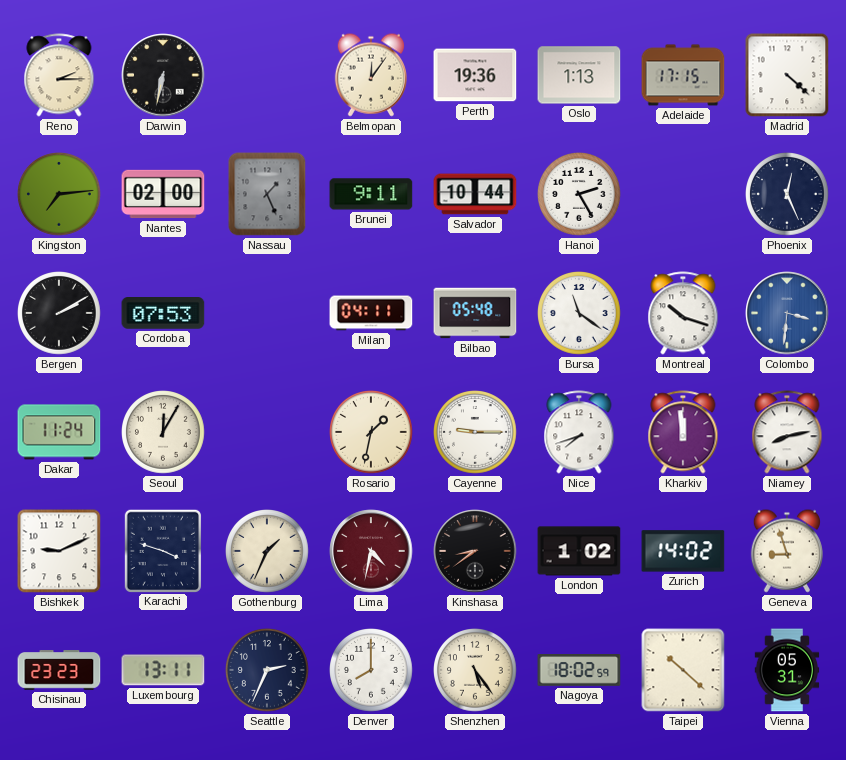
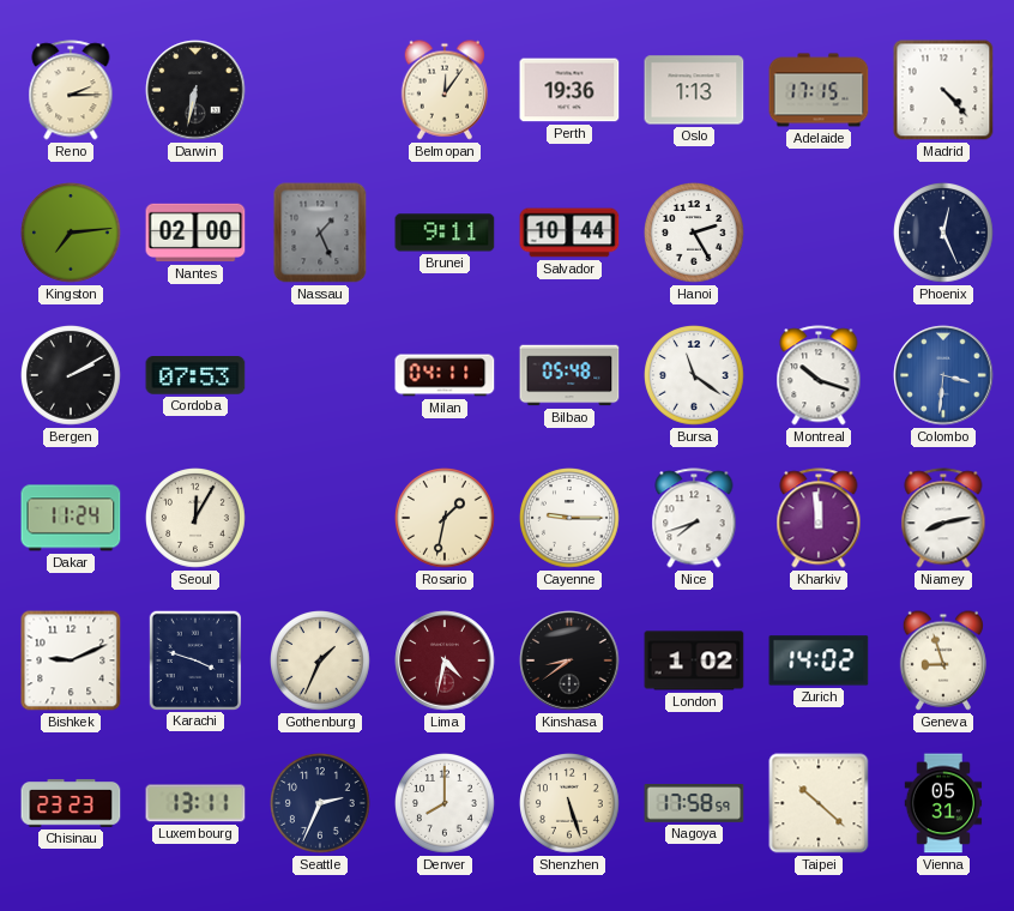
Madrid: 4:22 -> 4:23
Shenzhen: 5:24 -> 5:27
Nagoya: 18:02 -> 17:58
